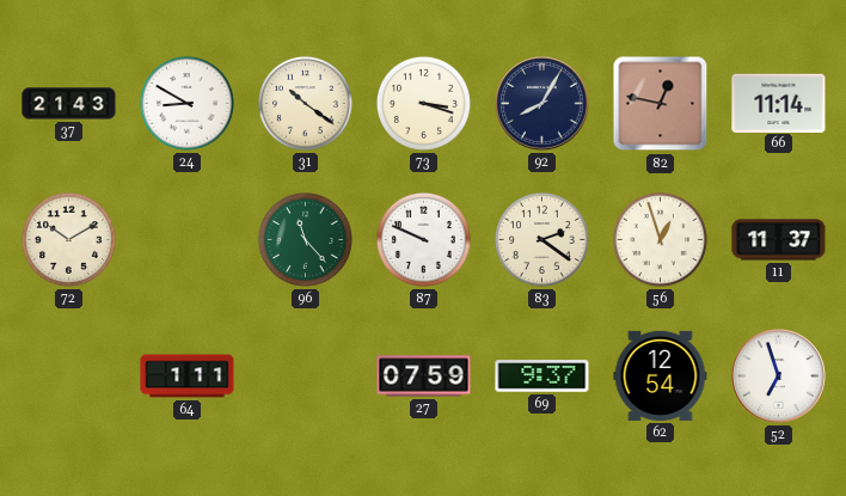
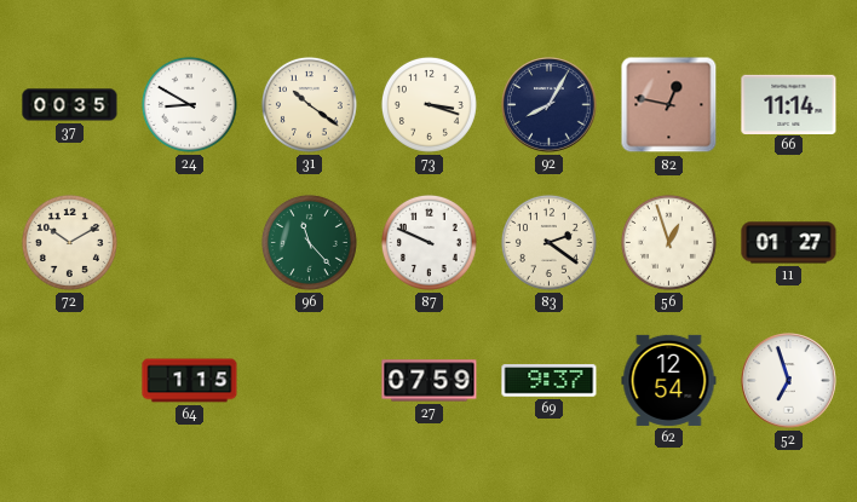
37: 21:43 -> 00:35
11: 11:37 -> 01:27
64: 1:11 -> 1:15
